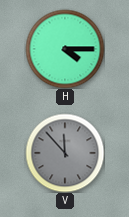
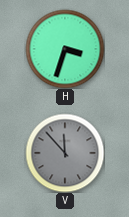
H: 4:15 -> 3:33
